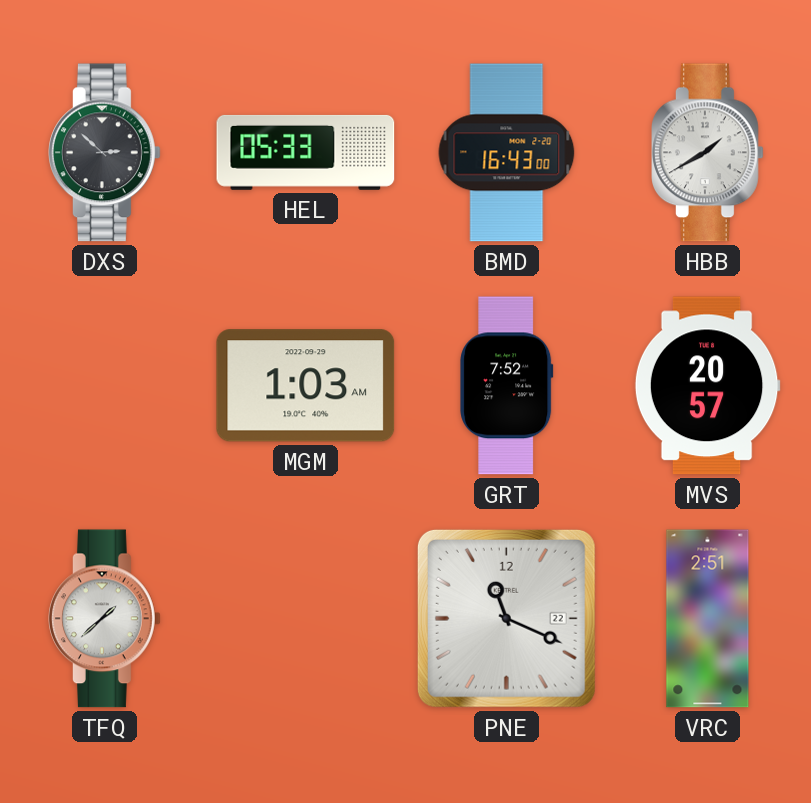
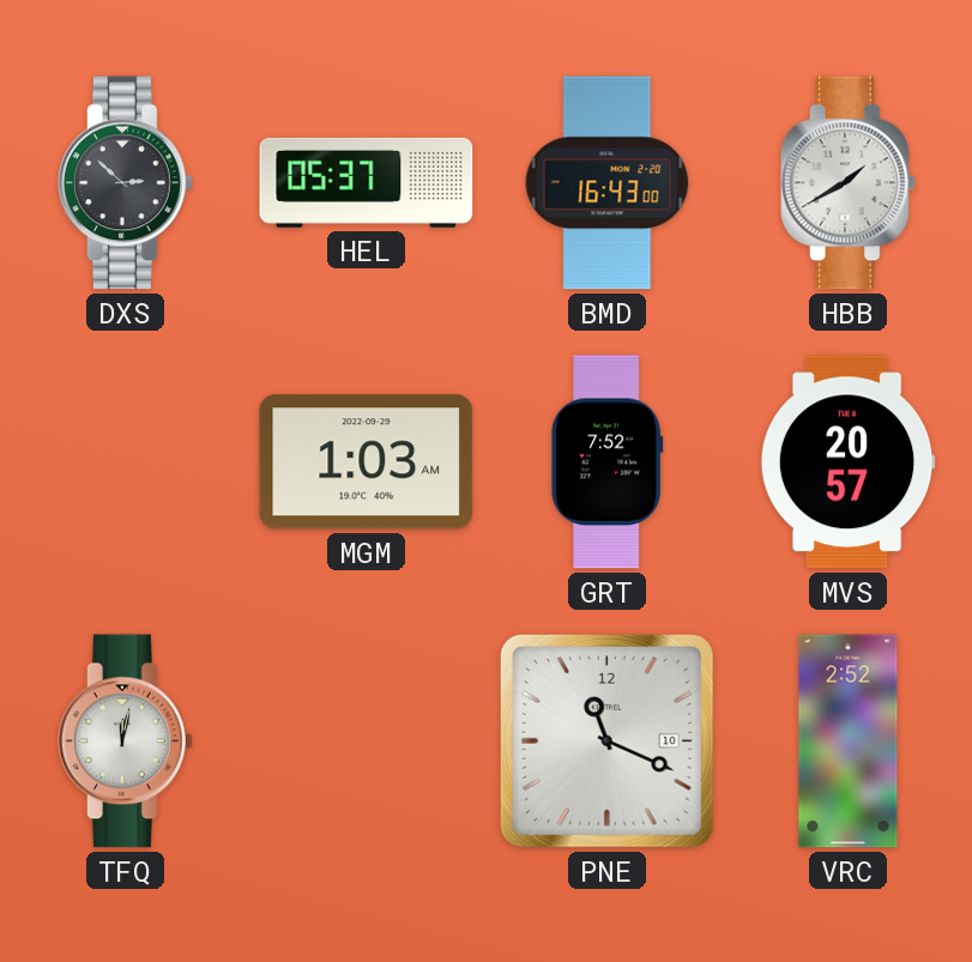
HEL: 05:33 -> 05:37
TFQ: 1:38 -> 12:02
PNE date: 22 -> 10
VRC: 2:51 -> 2:52
